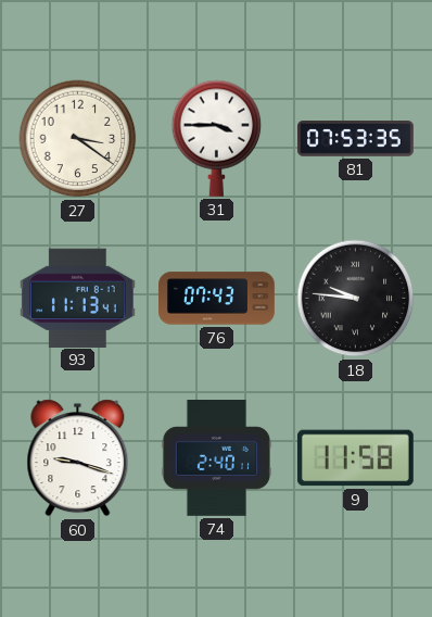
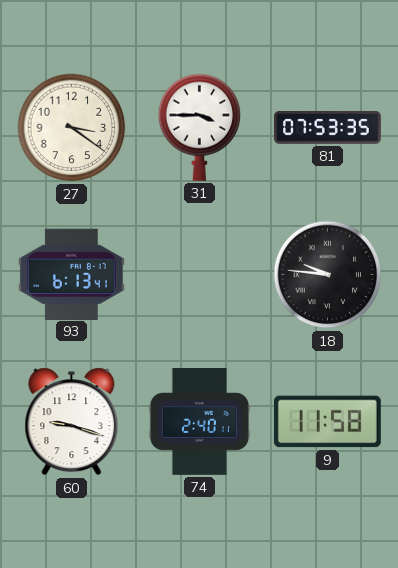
93: 11:13 -> 6:13
76: 07:43 -> none
